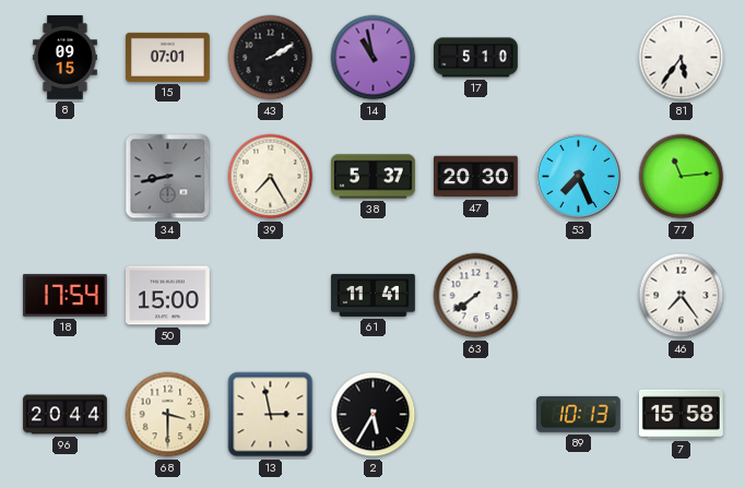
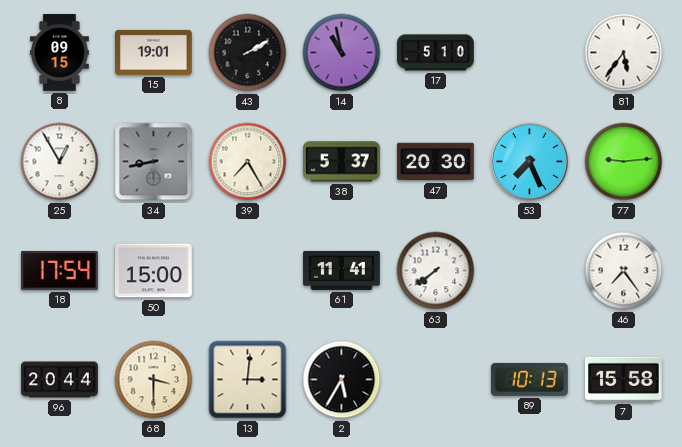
15: 07:01 -> 19:01
25: none -> 12:55
77: 11:14 -> 9:14
13: 2:58 -> 3:01
